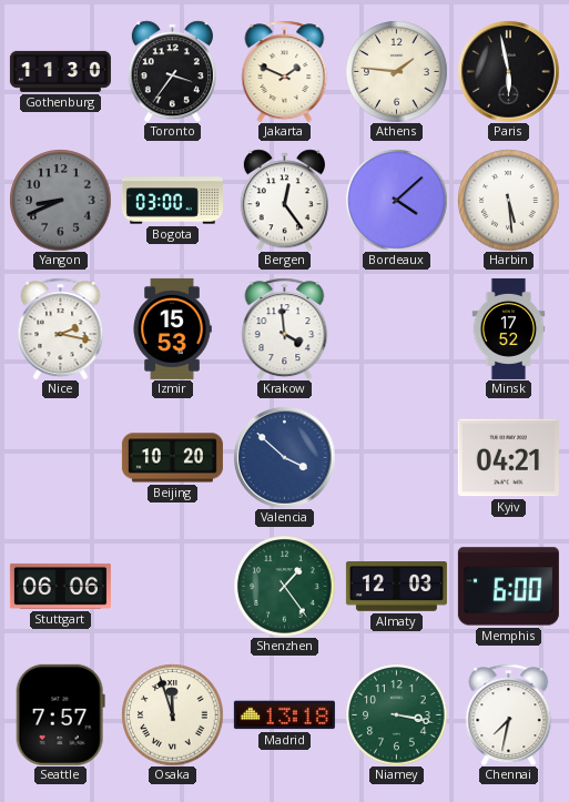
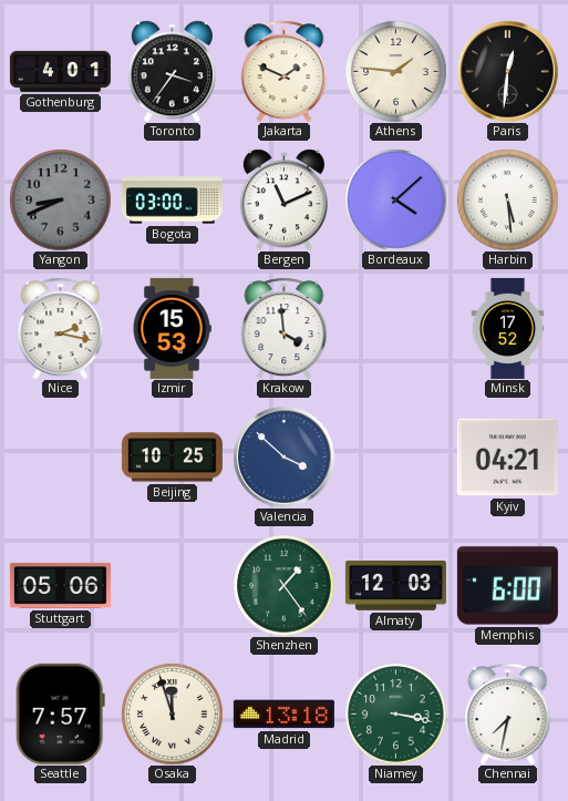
Gothenburg: 11:30 -> 4:01
Paris: 5:58 -> 12:31
Bergen: 12:24 -> 11:11
Beijing: 10:20 -> 10:25
Stuttgart: 06:06 -> 05:06
